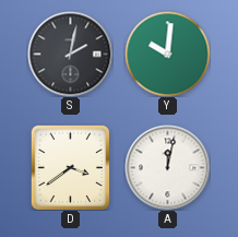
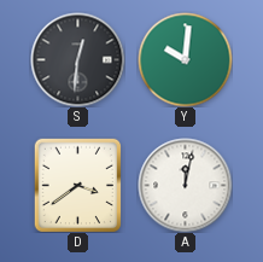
S: 2:02 -> 12:31
